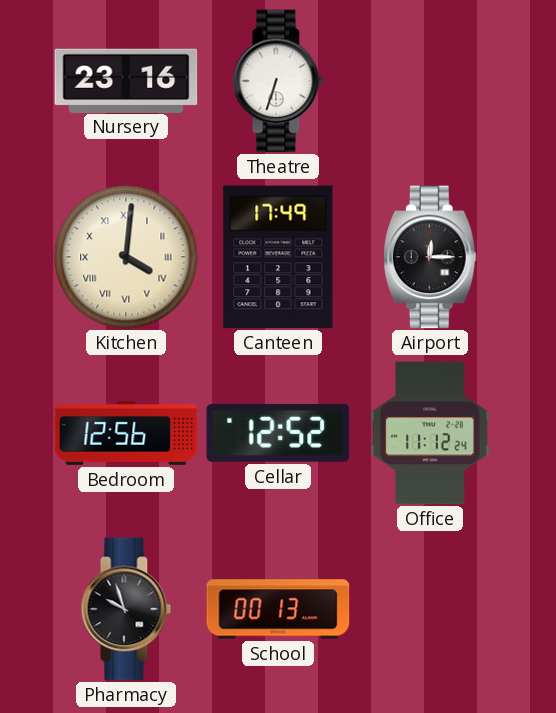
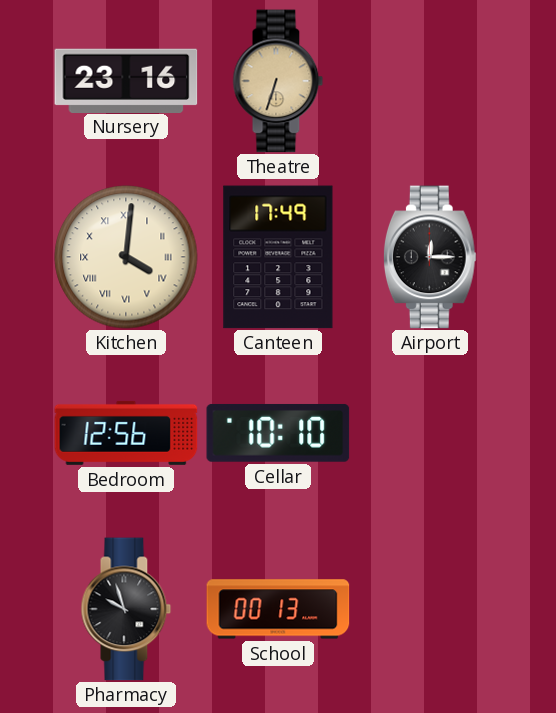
Theatre dial: white -> champagne
Cellar: 12:52 -> 10:10
Office: 11:12 -> none
